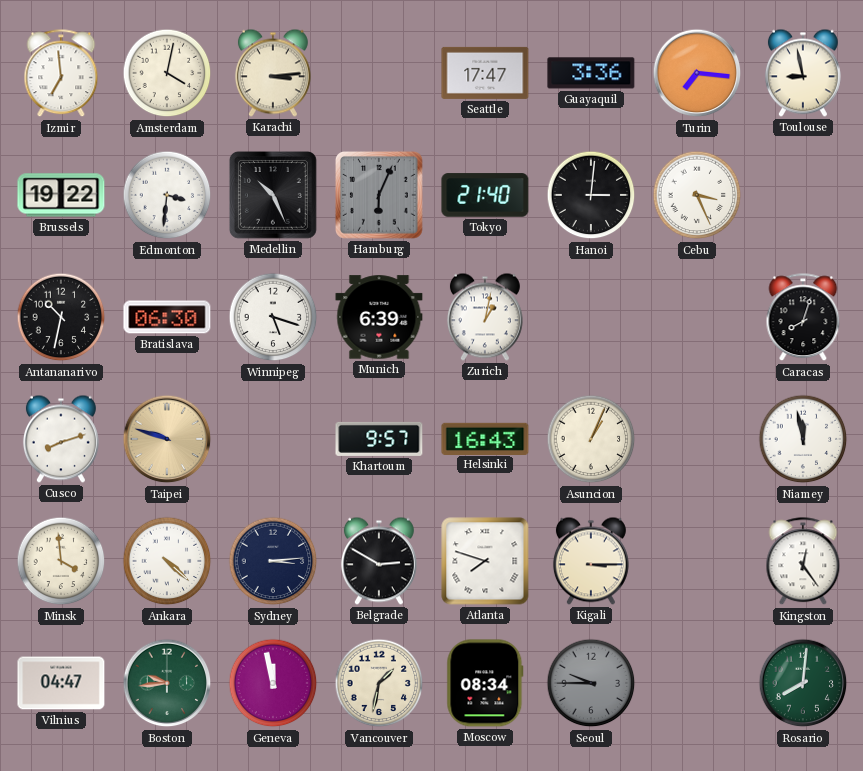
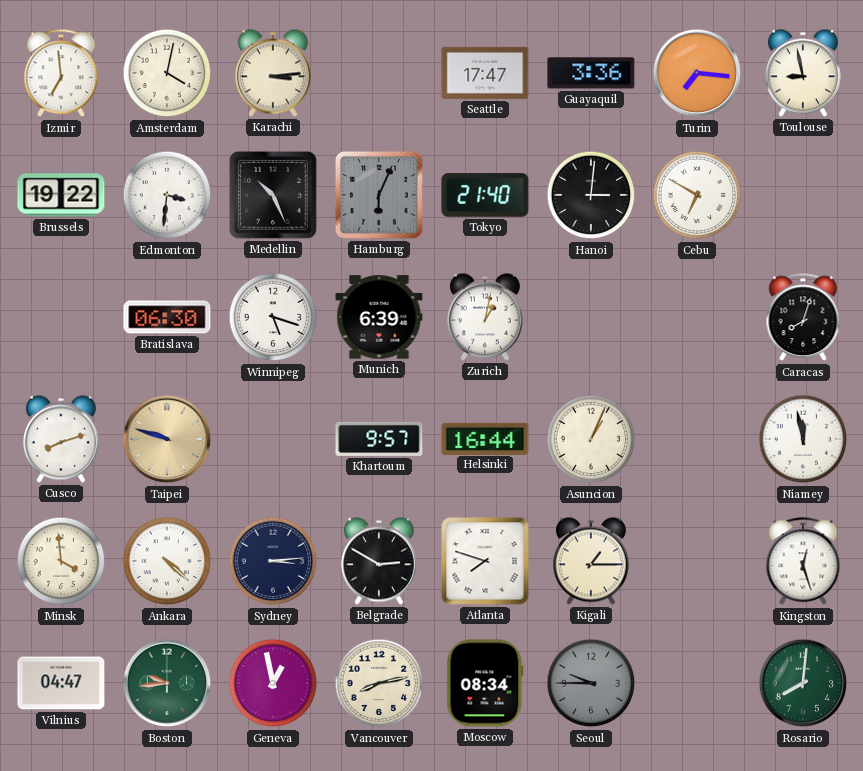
Cebu: 3:26 -> 6:50
Antananarivo: 10:32 -> none
Helsinki: 16:43 -> 16:44
Kigali: 3:15 -> 1:15
Kingston: 12:24 -> 12:27
Geneva: 11:58 -> 12:58
Vancouver: 1:32 -> 8:13
